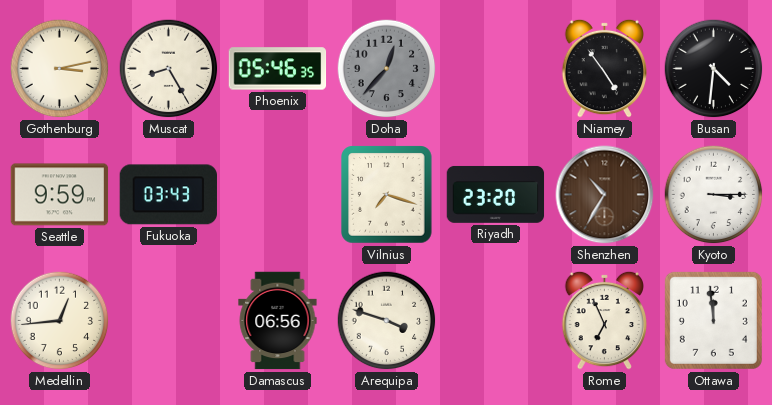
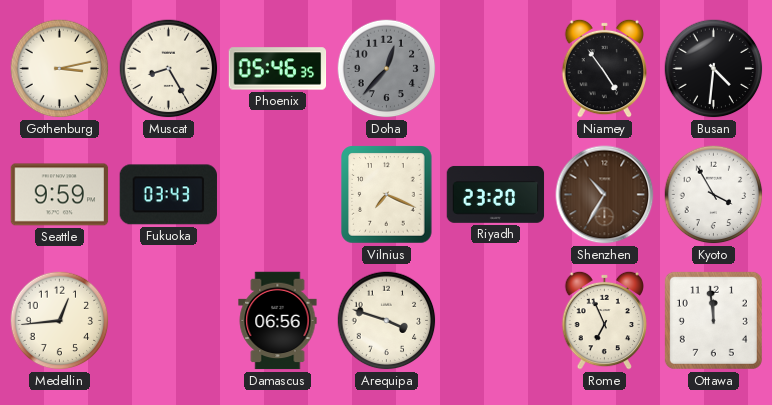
Vilnius: 7:18 -> 7:19
Kyoto: 3:15 -> 3:55
